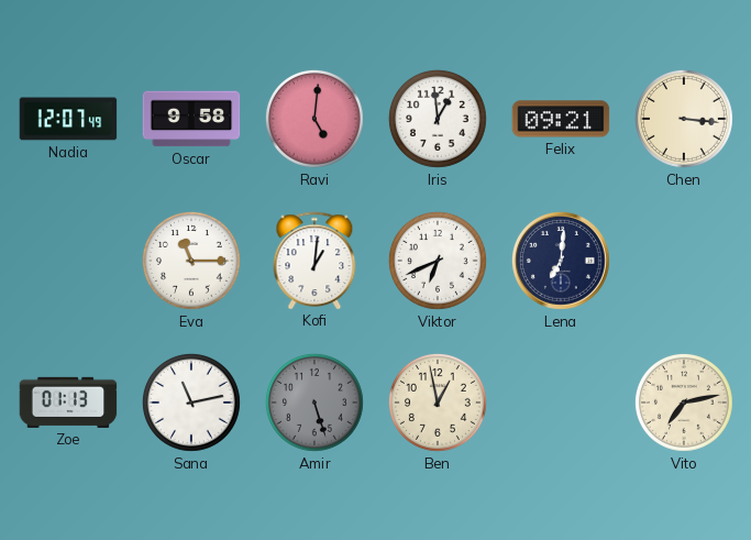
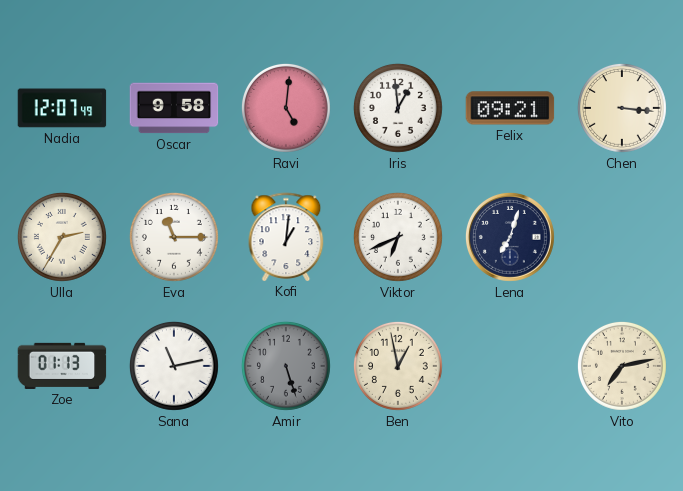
Ulla: none -> 2:35
Lena: 7:01 -> 7:03
